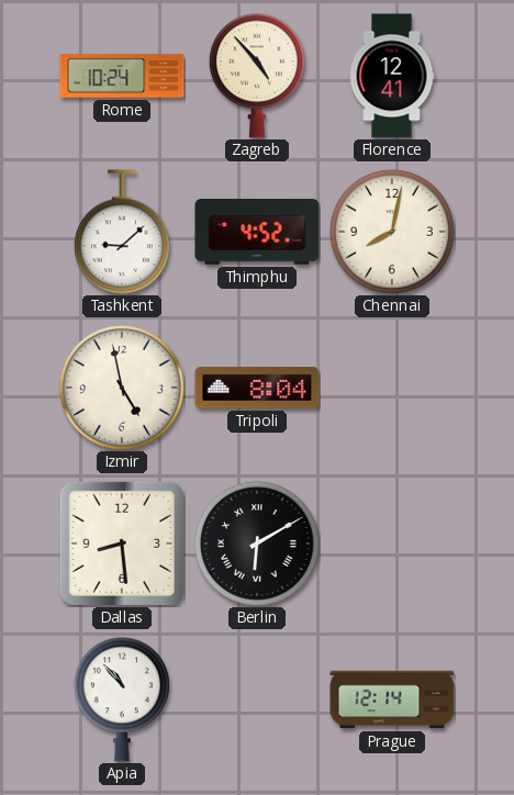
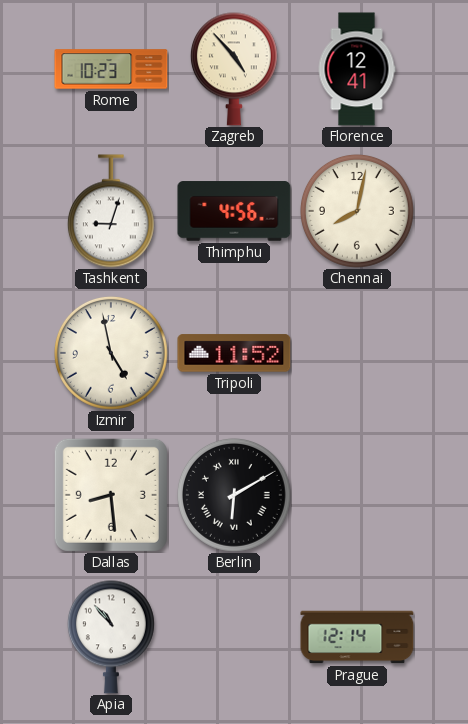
Rome: 10:24 -> 10:23
Tashkent: 9:08 -> 9:03
Thimphu: 4:52 -> 4:56
Tripoli: 8:04 -> 11:52
